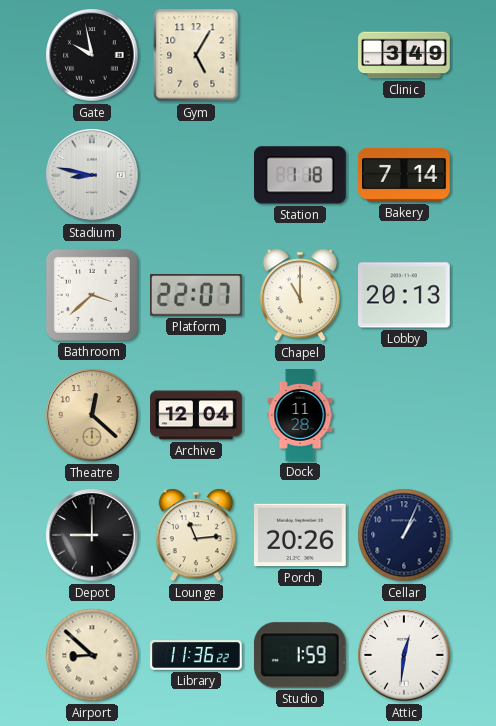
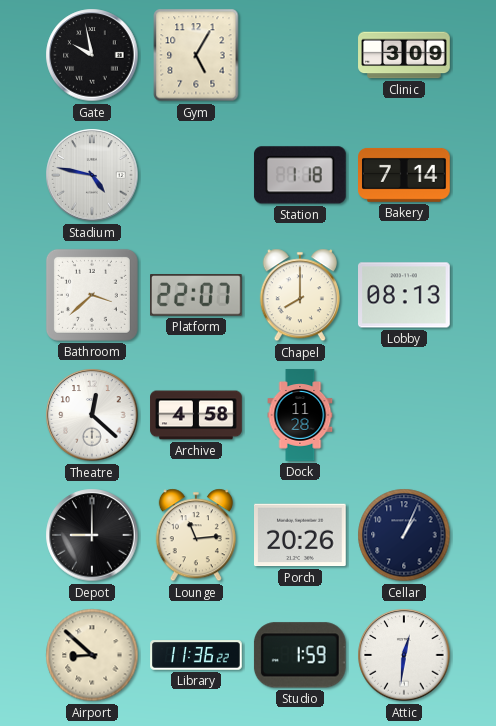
Clinic: 3:49 -> 3:09
Stadium: 8:47 -> 4:47
Chapel: 11:00 -> 8:00
Lobby: 20:13 -> 08:13
Theatre dial: champagne -> white
Archive: 12:04 -> 4:58
